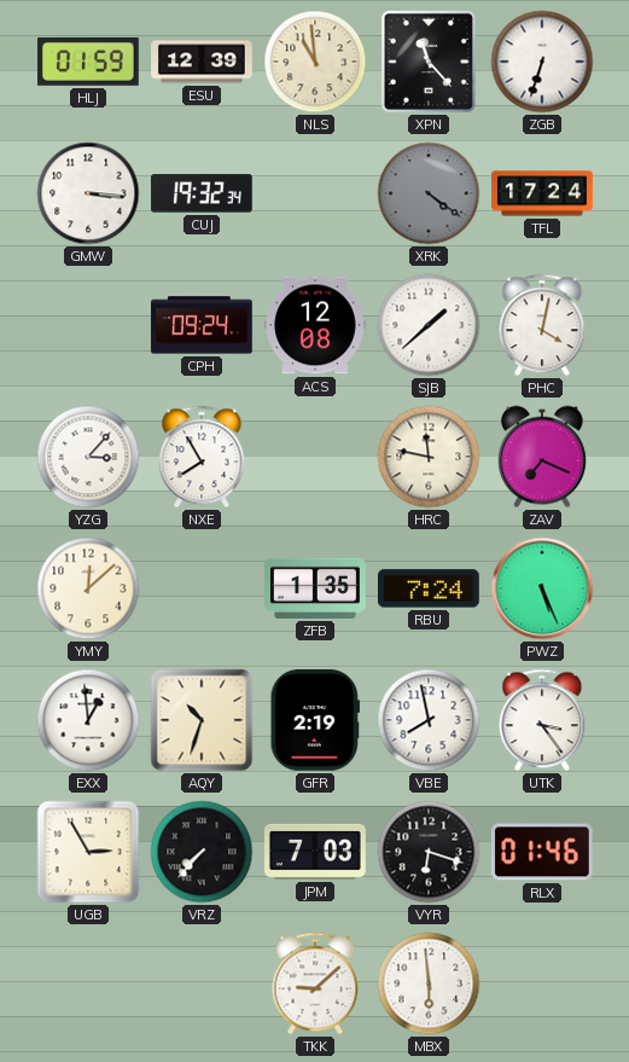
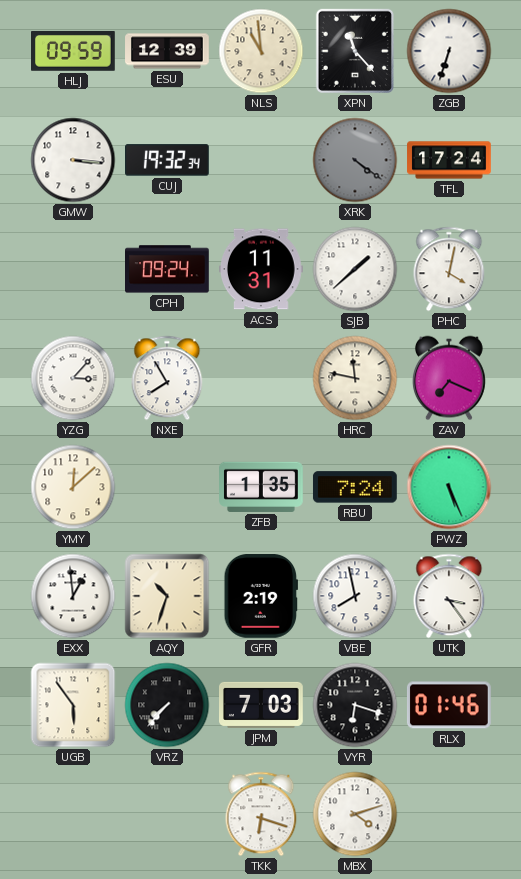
HLJ: 01:59 -> 09:59
ACS: 12:08 -> 11:31
UGB: 2:55 -> 5:54
TKK: 9:08 -> 6:18
MBX: 5:59 -> 4:12
